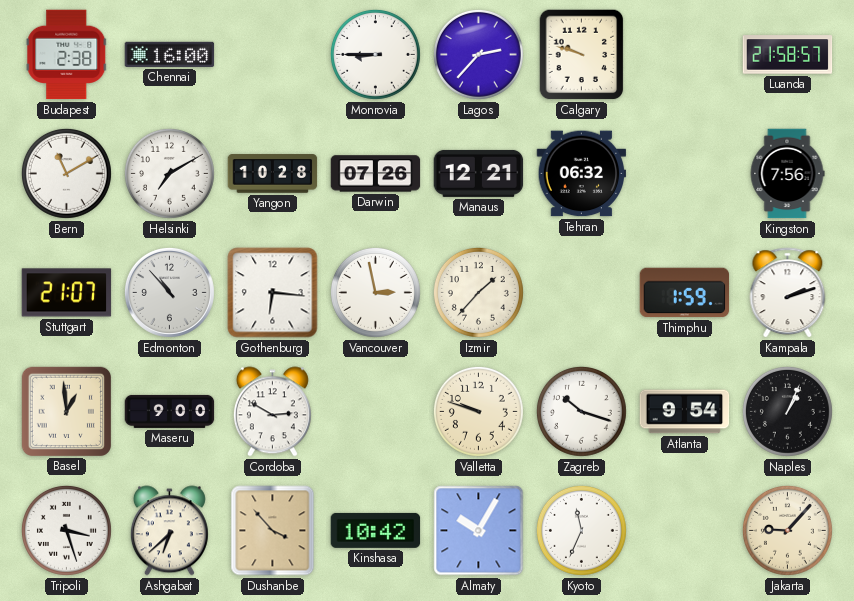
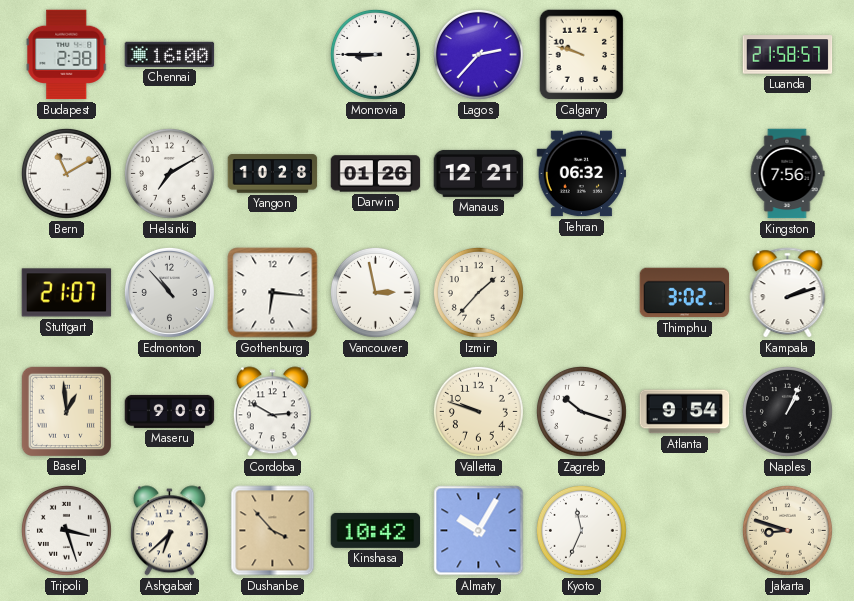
Darwin: 07:26 -> 01:26
Thimphu: 1:59 -> 3:02
Jakarta: 9:07 -> 8:48
